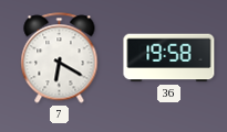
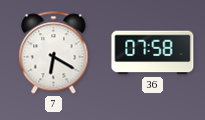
36: 19:58 -> 07:58
